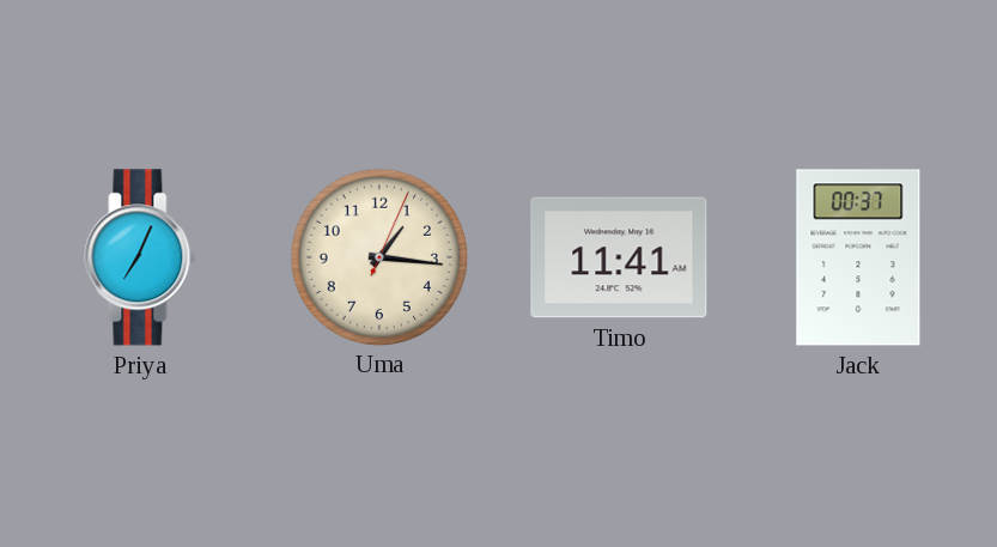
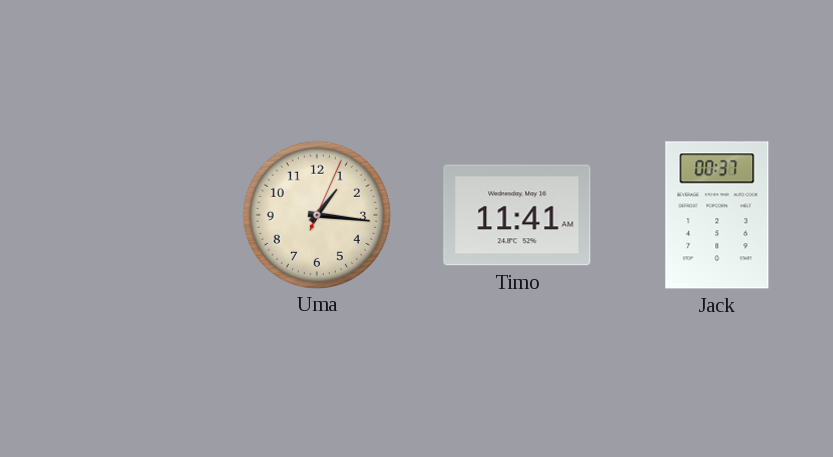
Priya: 7:04 -> none
